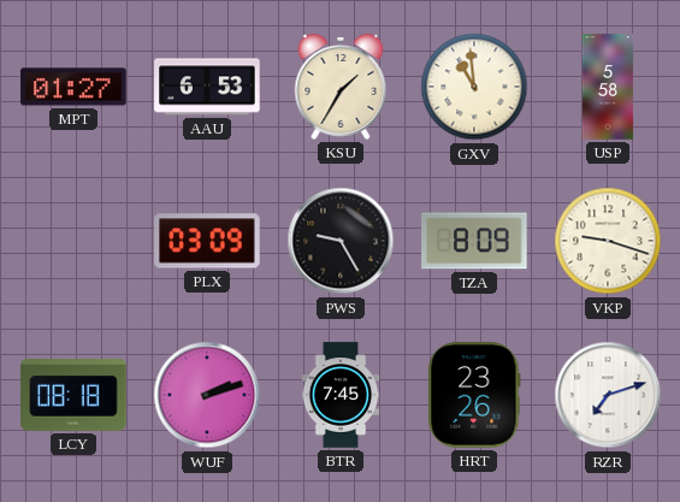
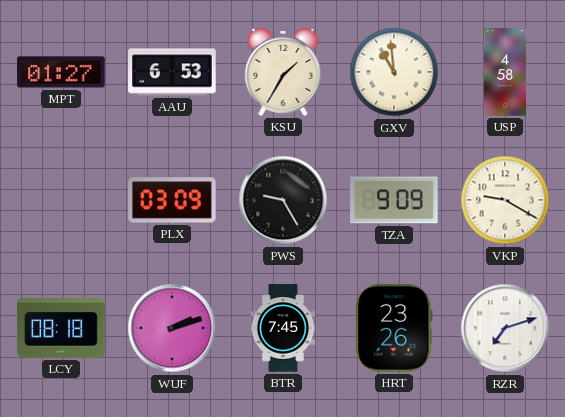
USP: 5:58 -> 4:58
TZA: 8:09 -> 9:09
VKP: 9:18 -> 9:20
